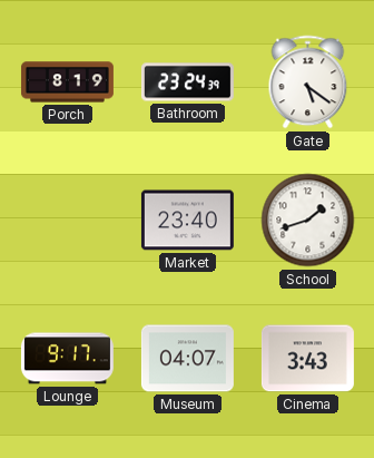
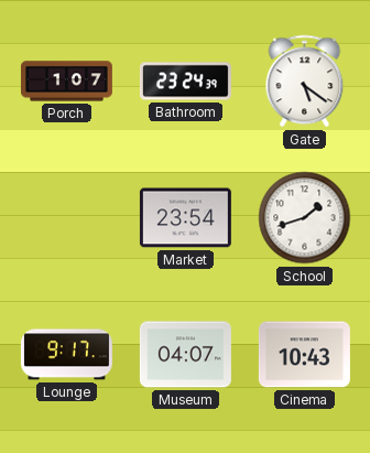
Porch: 8:19 -> 1:07
Market: 23:40 -> 23:54
Cinema: 3:43 -> 10:43
